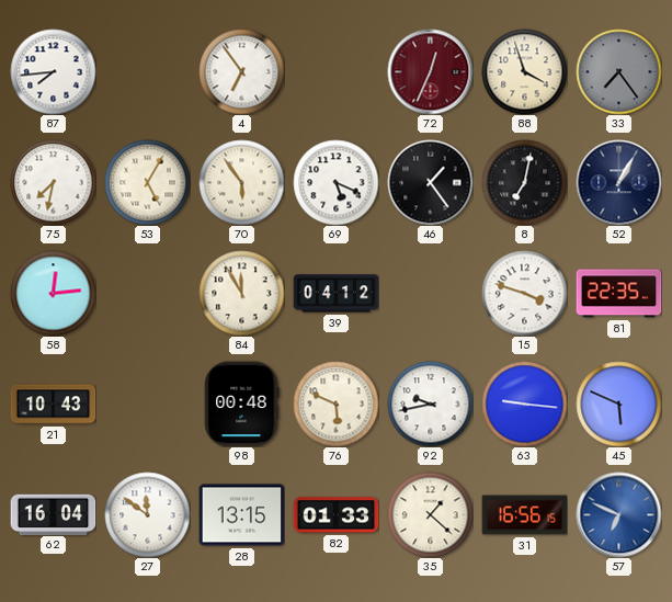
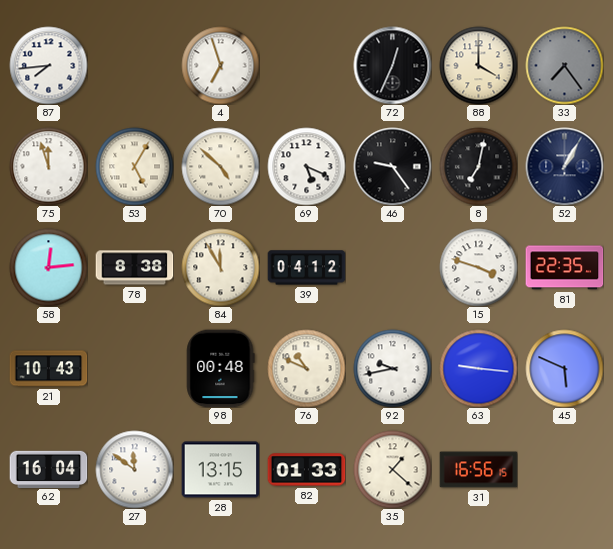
4: 6:54 -> 6:57
72 dial: burgundy -> black
88: 3:57 -> 4:00
75: 7:32 -> 11:57
70: 5:54 -> 4:52
46: 1:24 -> 9:24
78: none -> 8:38
76: 5:49 -> 10:49
57: 6:49 -> none
